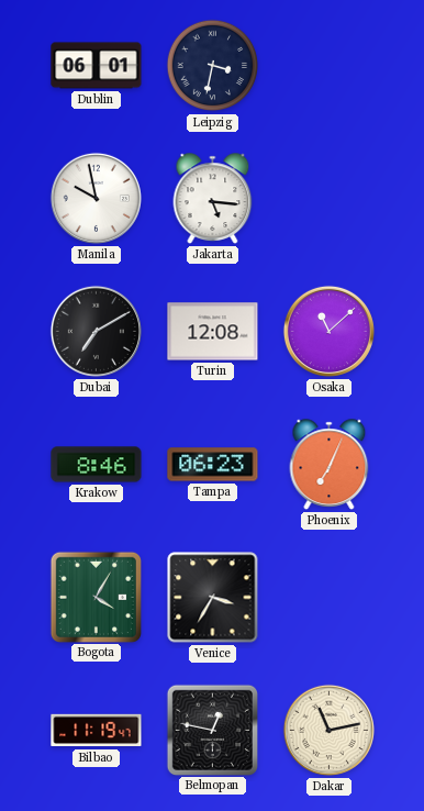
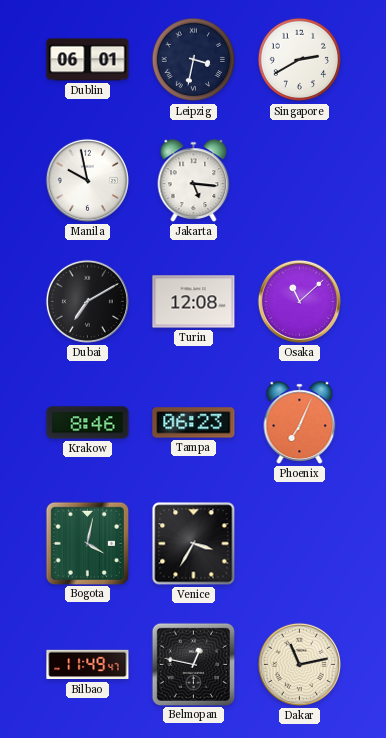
Singapore: none -> 2:40
Bogota: 4:05 -> 4:02
Bilbao: 11:19 -> 11:49
